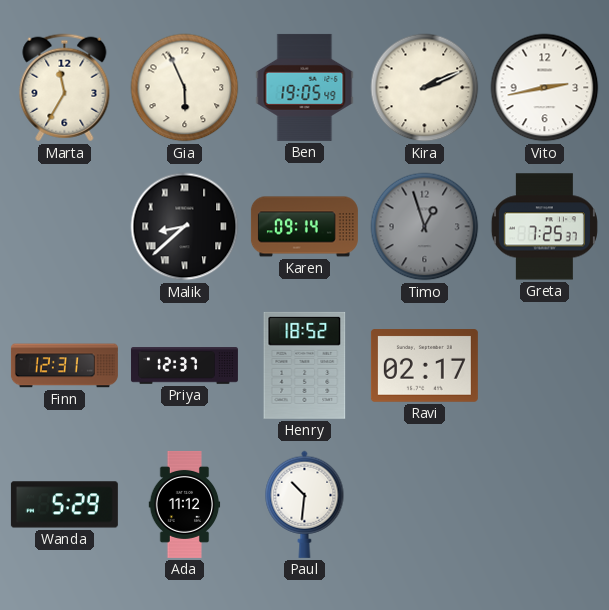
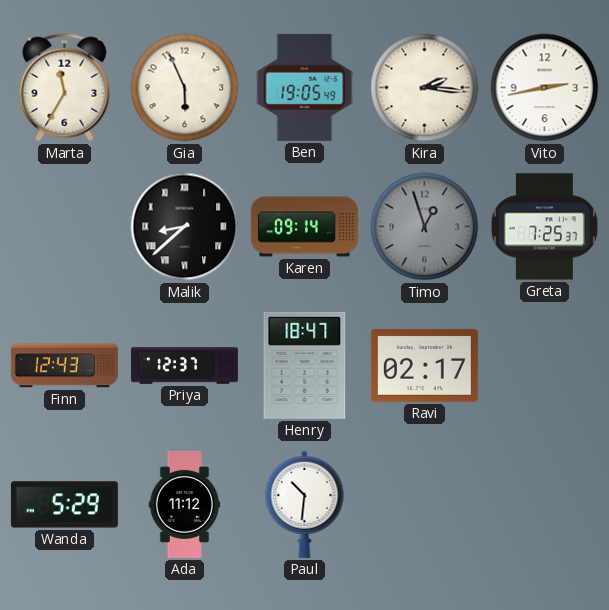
Kira: 2:11 -> 2:16
Finn: 12:31 -> 12:43
Henry: 18:52 -> 18:47
